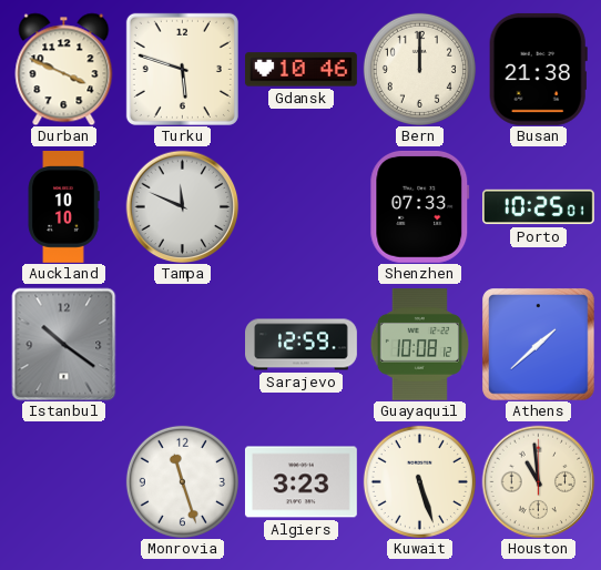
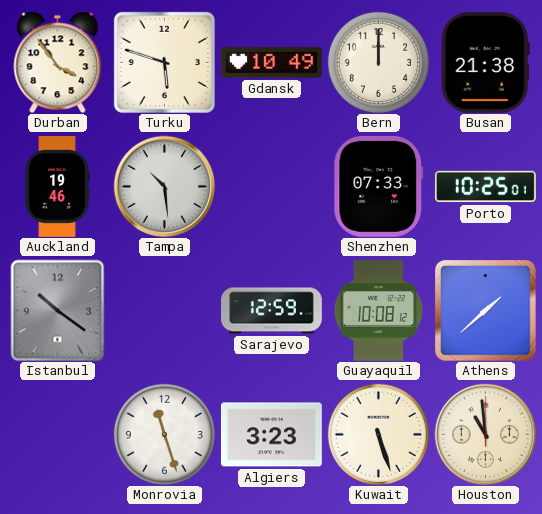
Durban: 3:49 -> 3:54
Gdansk: 10:46 -> 10:49
Auckland: 10:10 -> 19:46
Tampa: 11:49 -> 10:29
